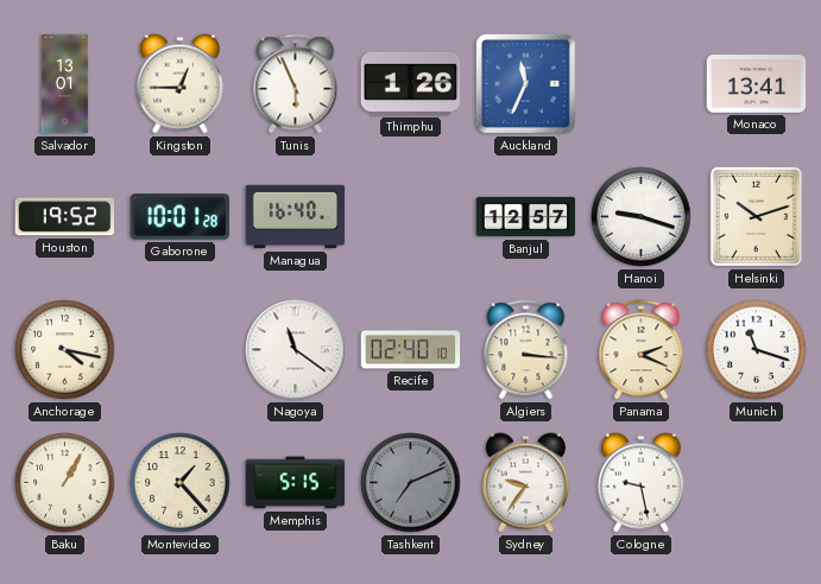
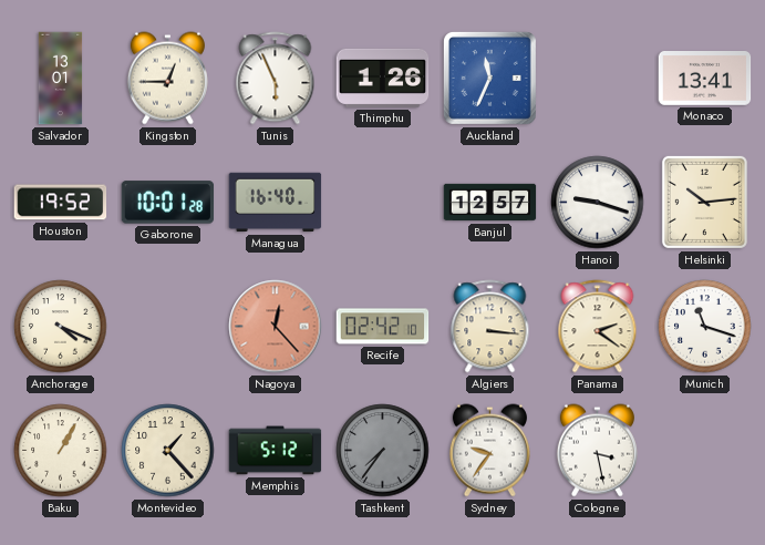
Helsinki: 10:12 -> 10:14
Anchorage: 4:17 -> 4:19
Nagoya: 11:21 -> 12:23
Nagoya dial: white -> salmon
Recife: 02:40 -> 02:42
Panama: 2:19 -> 2:21
Memphis: 5:15 -> 5:12
Tashkent: 7:11 -> 7:36
Cologne: 9:28 -> 3:28
